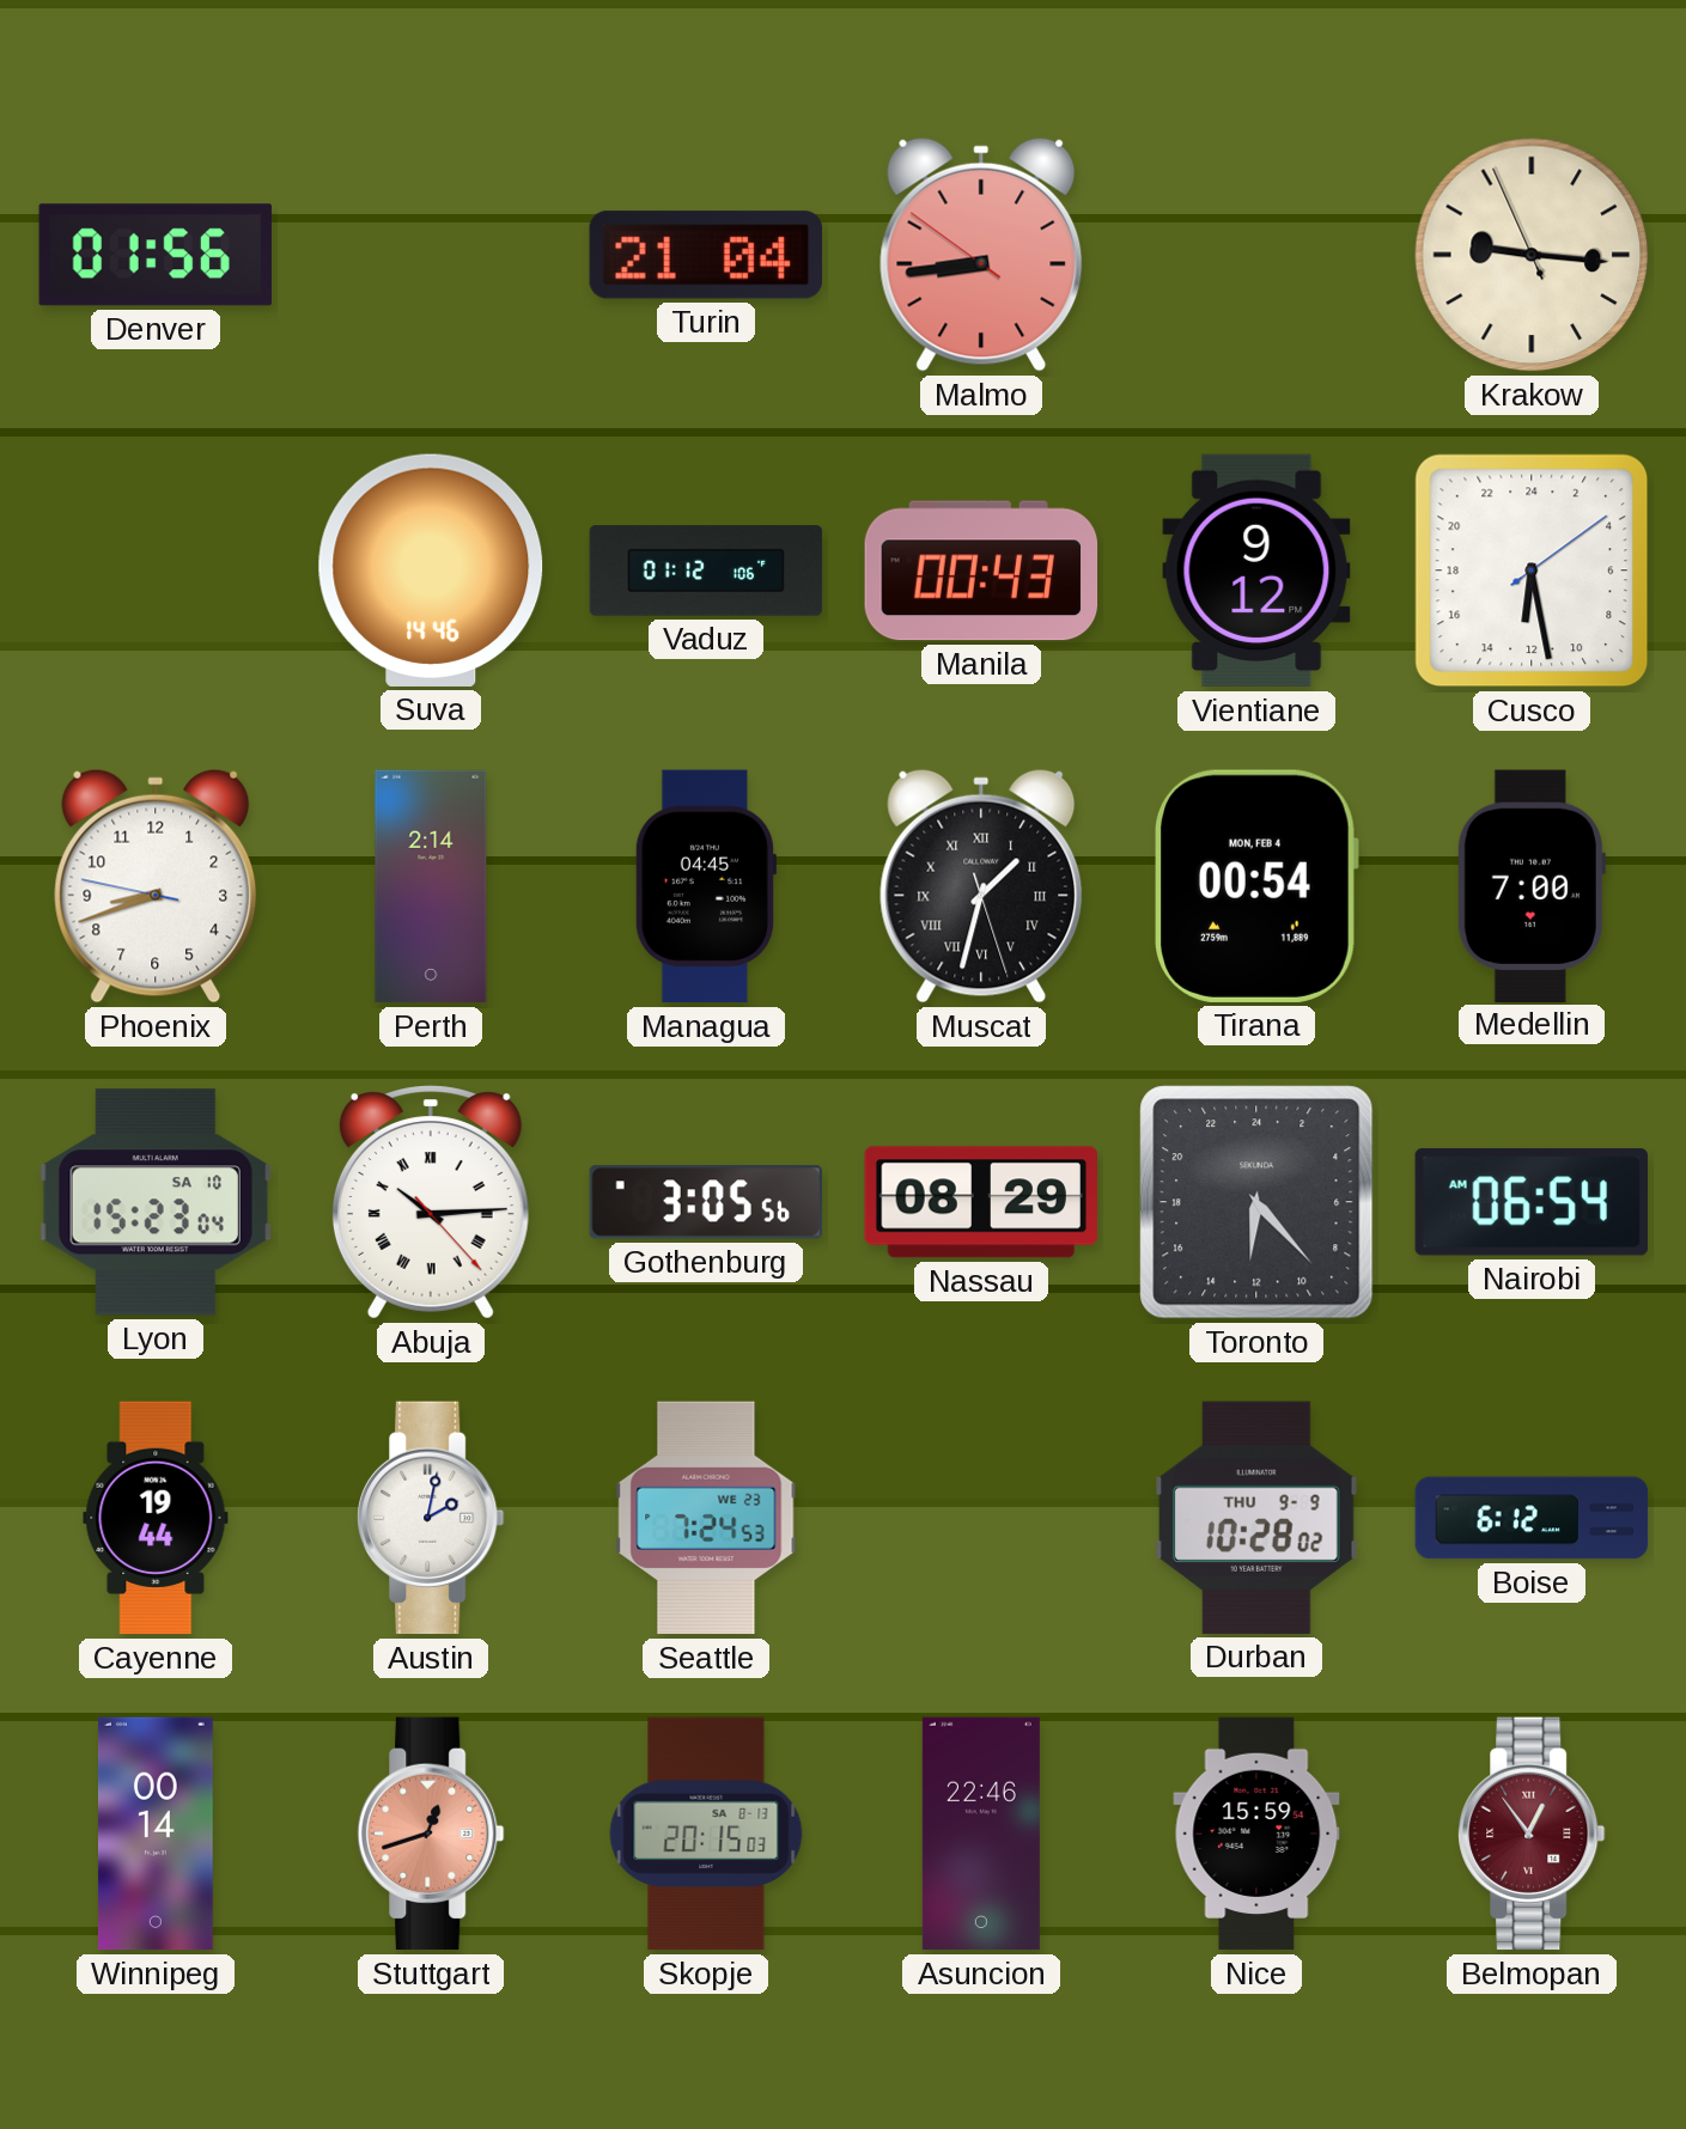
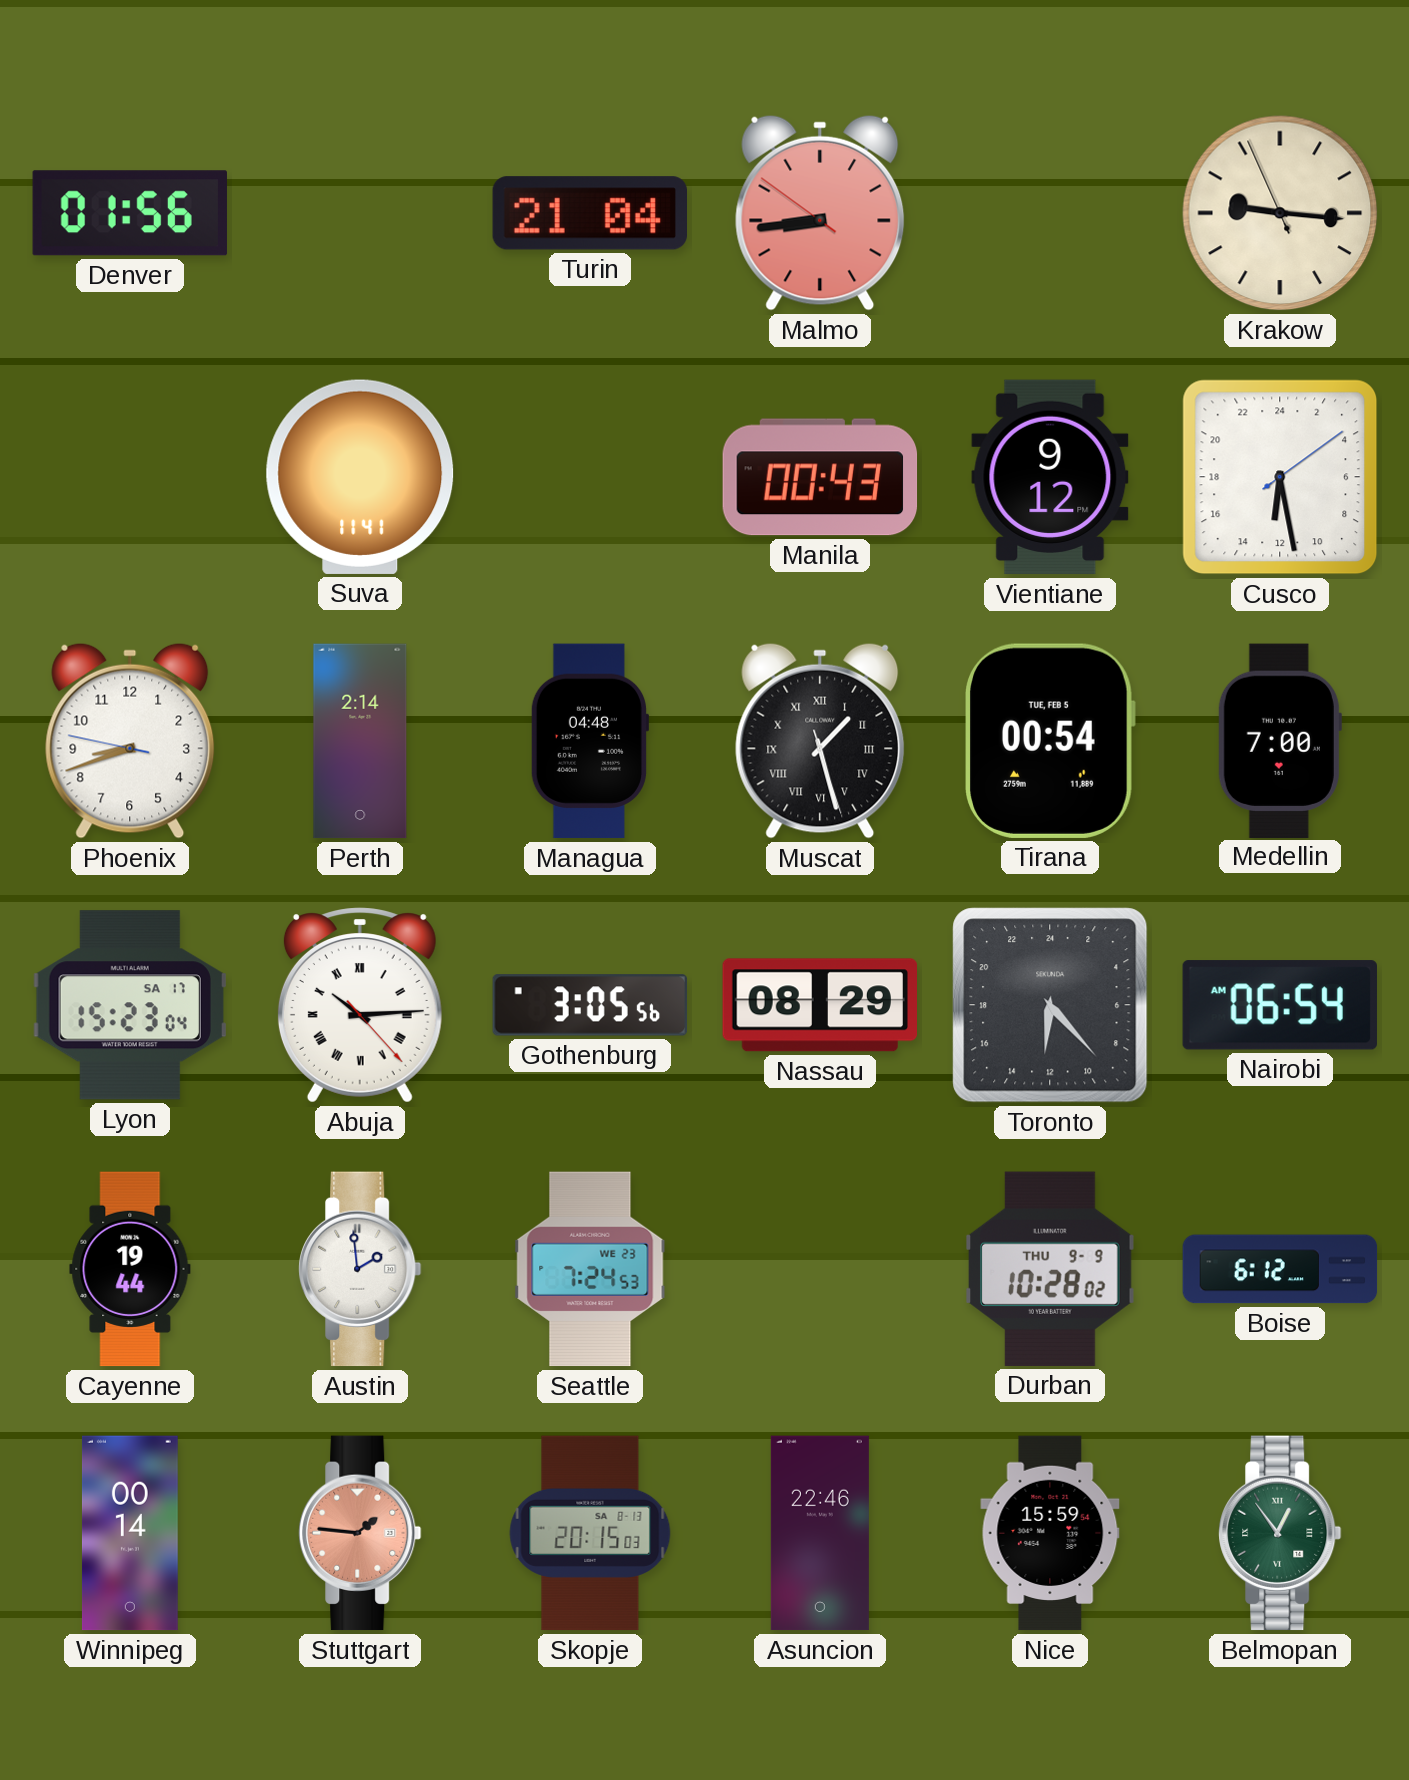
Suva: 14:46 -> 11:41
Vaduz: 01:12 -> none
Managua: 04:45 -> 04:48
Muscat: 1:32 -> 1:27
Tirana date: MON, FEB 4 -> TUE, FEB 5
Lyon date: SA 10 -> SA 17
Austin: 2:02 -> 1:59
Stuttgart: 12:42 -> 1:46
Belmopan dial: burgundy -> green
